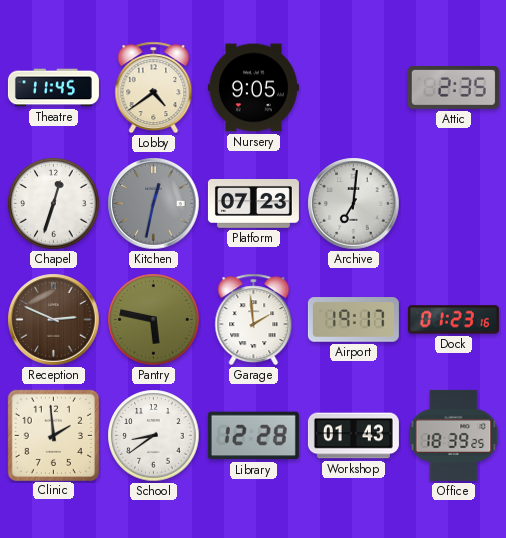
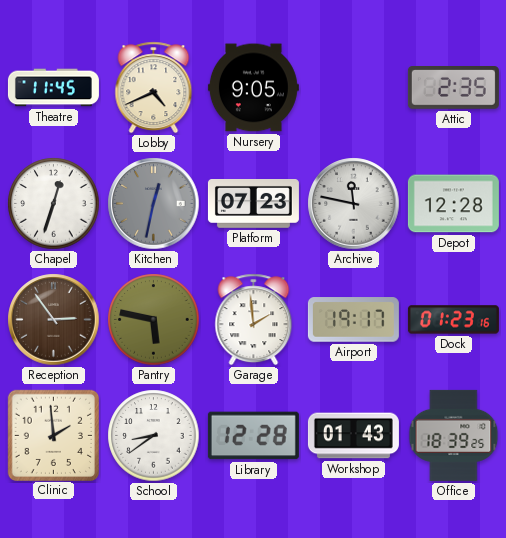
Lobby: 4:39 -> 4:41
Archive: 7:01 -> 11:47
Depot: none -> 12:28
Reception: 2:49 -> 2:54
